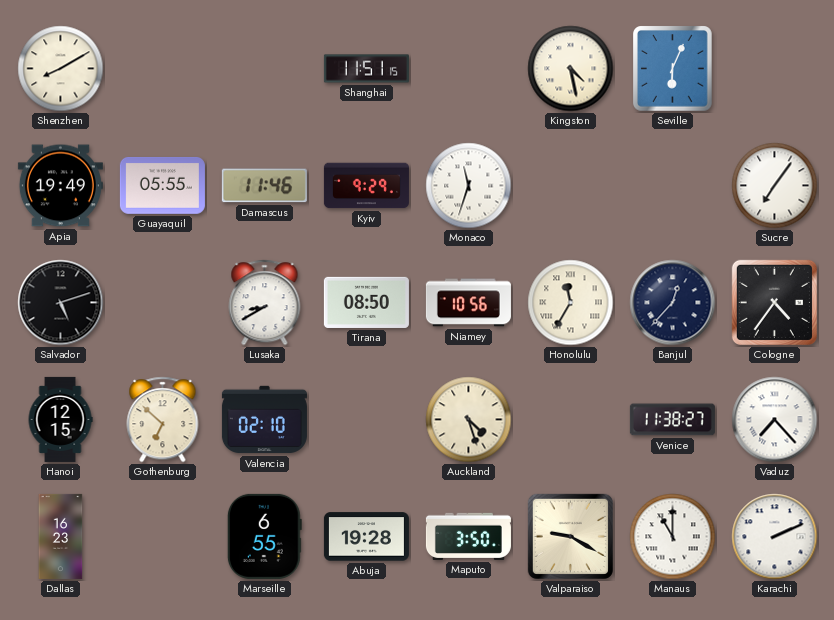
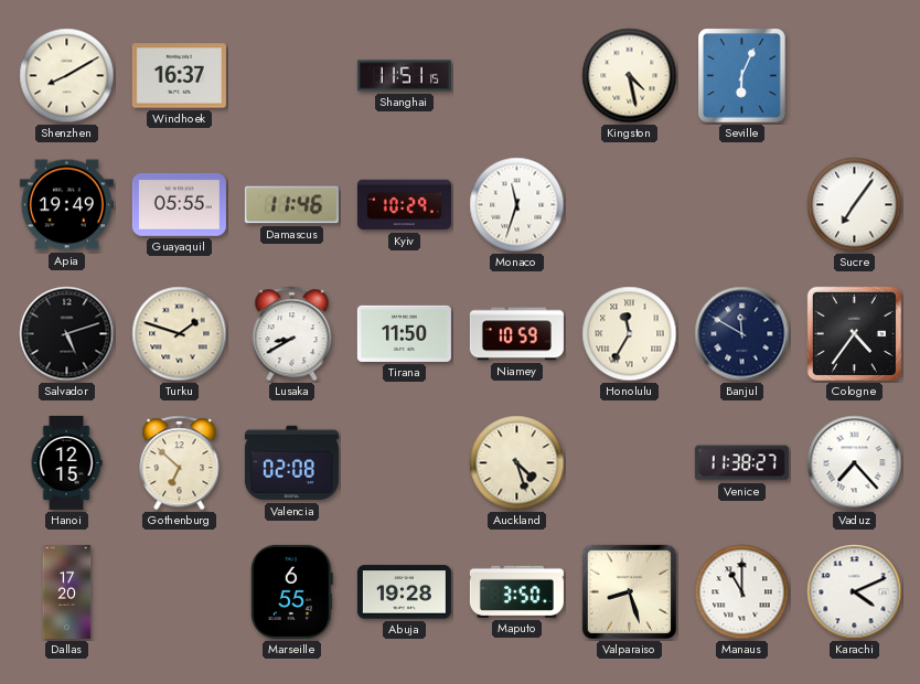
Windhoek: none -> 16:37
Kyiv: 9:29 -> 10:29
Turku: none -> 1:48
Tirana: 08:50 -> 11:50
Niamey: 10:56 -> 10:59
Banjul: 12:37 -> 11:50
Valencia: 02:10 -> 02:08
Dallas: 16:23 -> 17:20
Valparaiso: 9:20 -> 8:27
Karachi: 2:11 -> 4:11
